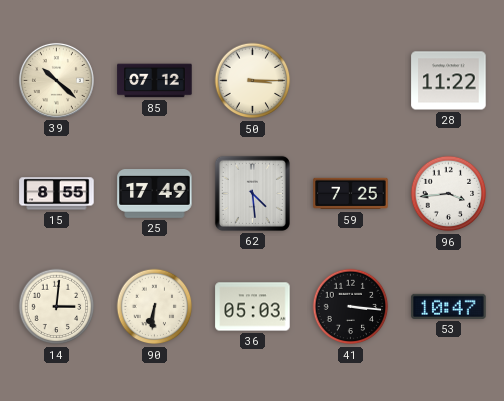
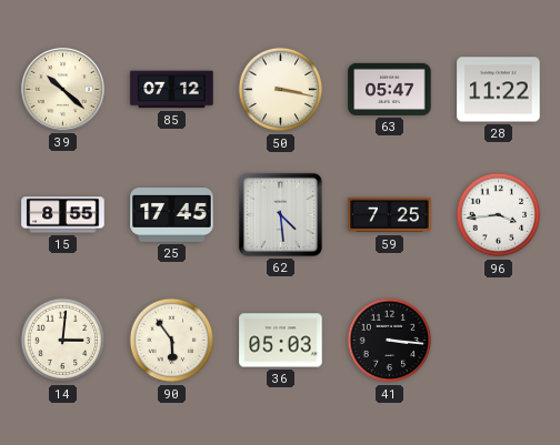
50: 3:15 -> 3:17
63: none -> 05:47
25: 17:49 -> 17:45
90: 6:31 -> 5:54
53: 10:47 -> none
